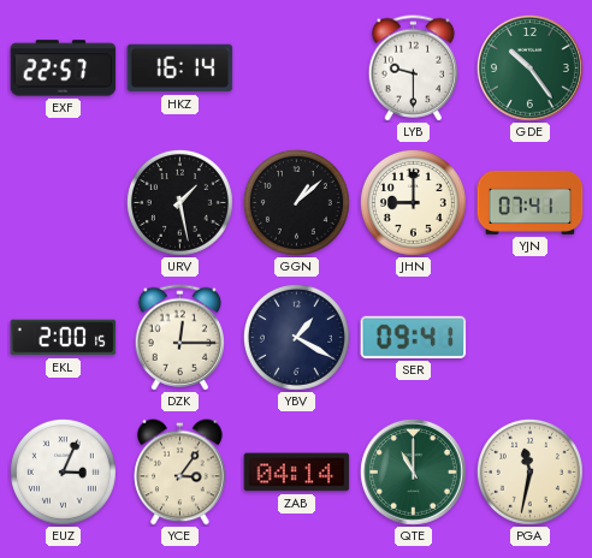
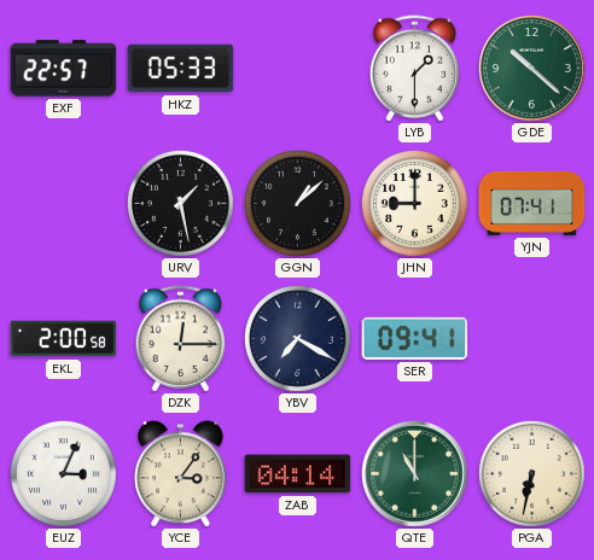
HKZ: 16:14 -> 05:33
LYB: 9:30 -> 1:30
GDE: 10:24 -> 10:22
EKL: 2:00:15 -> 2:00:58
YBV: 1:20 -> 7:20
PGA: 11:32 -> 6:32
